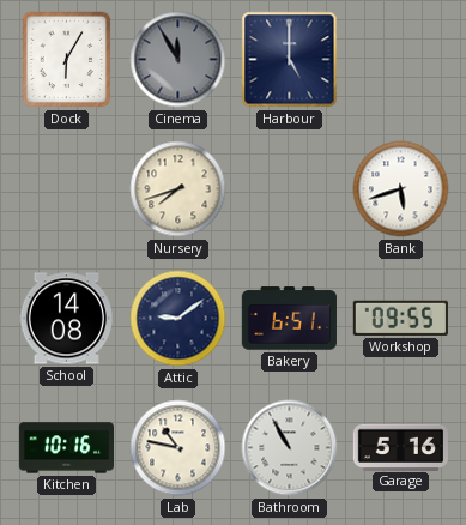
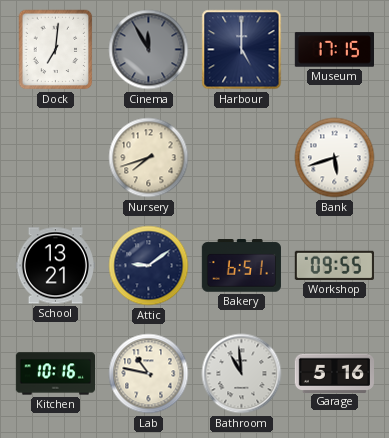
Dock: 6:05 -> 7:01
Museum: none -> 17:15
School: 14:08 -> 13:21
Bathroom: 10:55 -> 10:59
